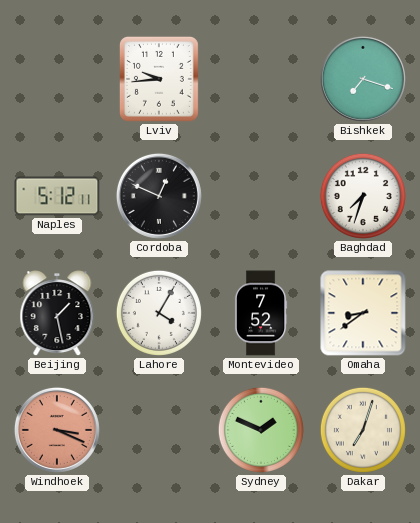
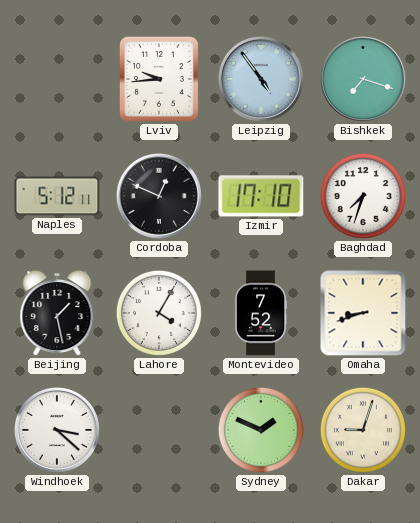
Leipzig: none -> 4:54
Izmir: none -> 17:10
Omaha: 8:39 -> 8:42
Windhoek: 3:19 -> 3:22
Windhoek dial: salmon -> white
Dakar: 7:03 -> 9:03
